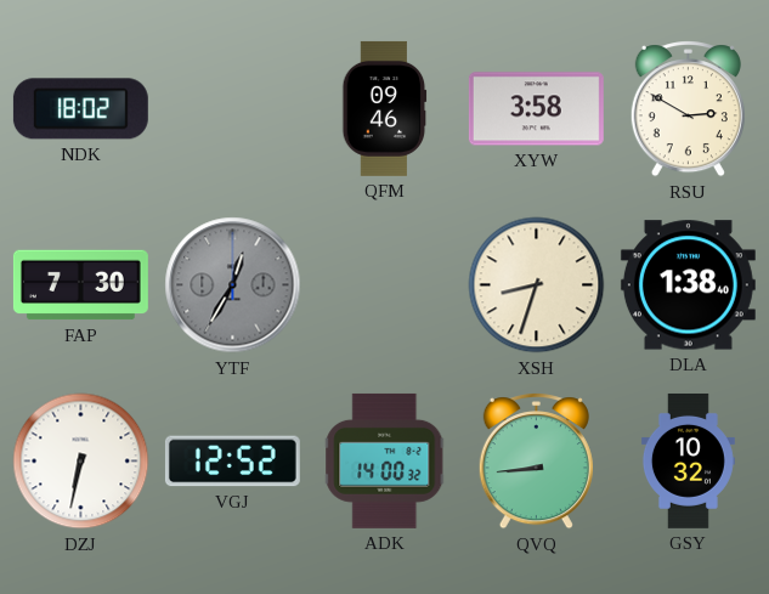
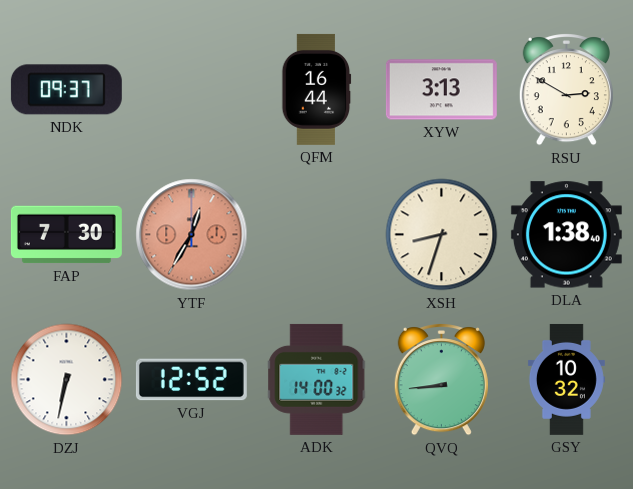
NDK: 18:02 -> 09:37
QFM: 09:46 -> 16:44
XYW: 3:58 -> 3:13
YTF dial: grey -> salmon
